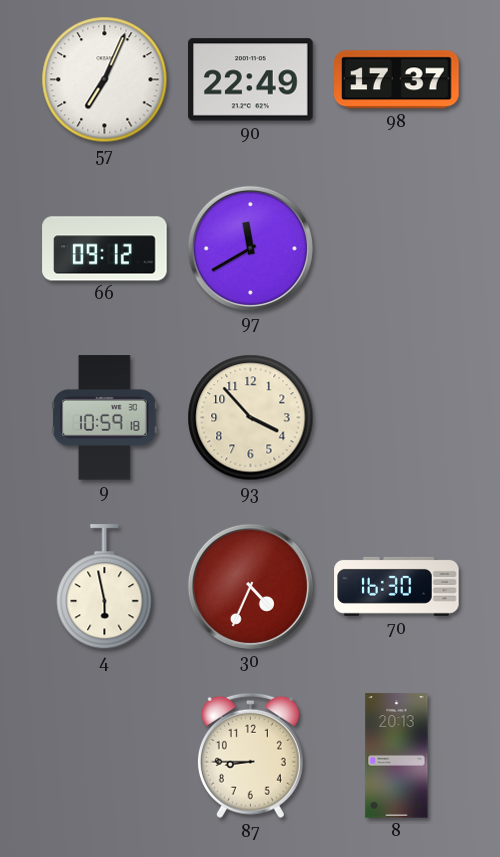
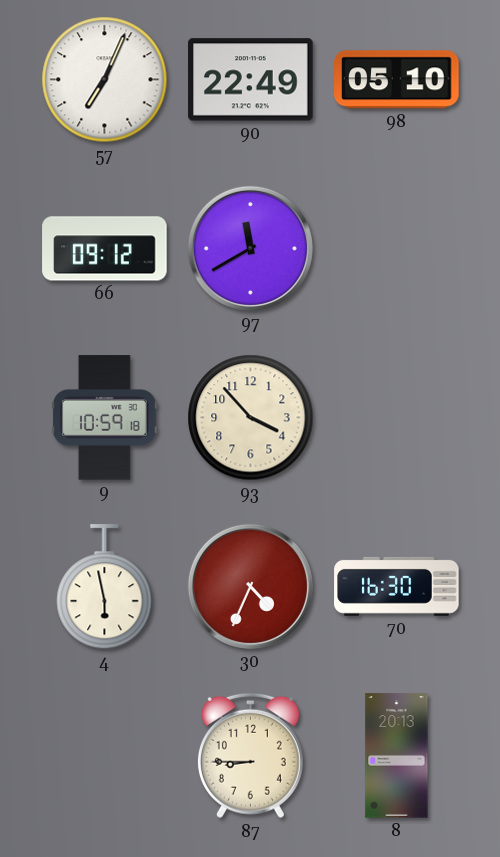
98: 17:37 -> 05:10
